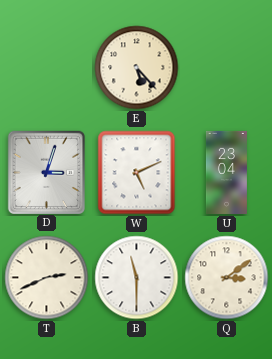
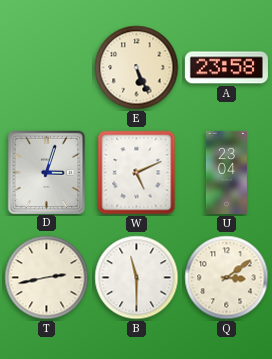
E: 5:23 -> 5:26
A: none -> 23:58
T: 2:41 -> 2:43
